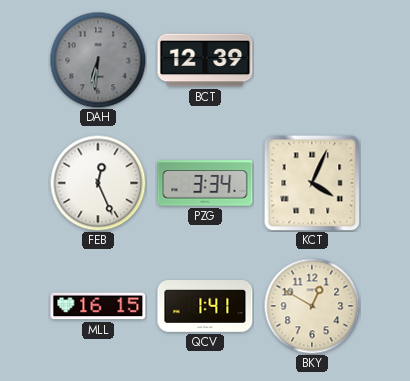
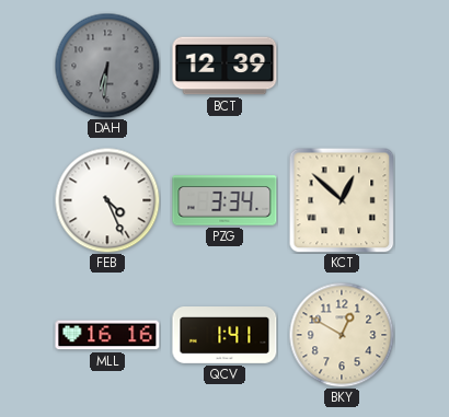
FEB: 12:26 -> 4:26
KCT: 4:04 -> 12:52
MLL: 16:15 -> 16:16
